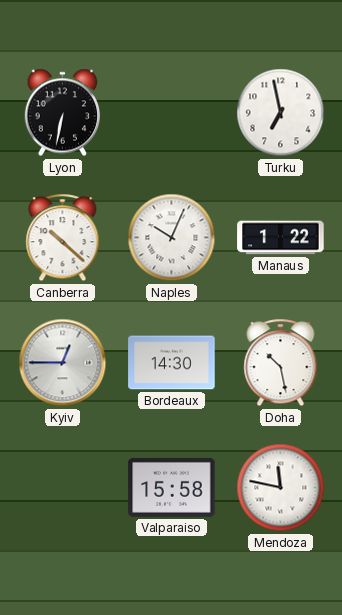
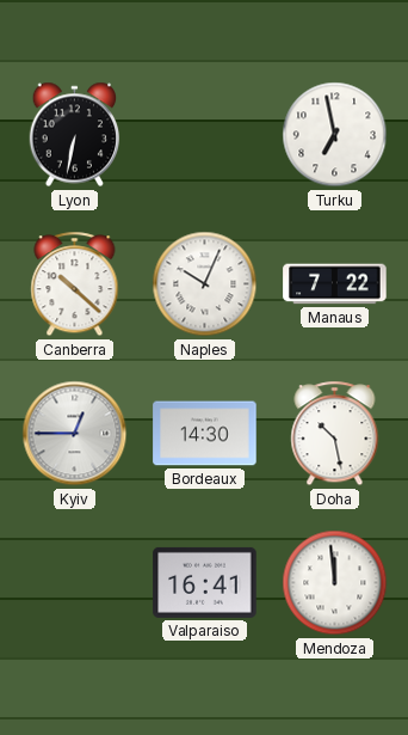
Manaus: 1:22 -> 7:22
Valparaiso: 15:58 -> 16:41
Mendoza: 11:47 -> 11:59
